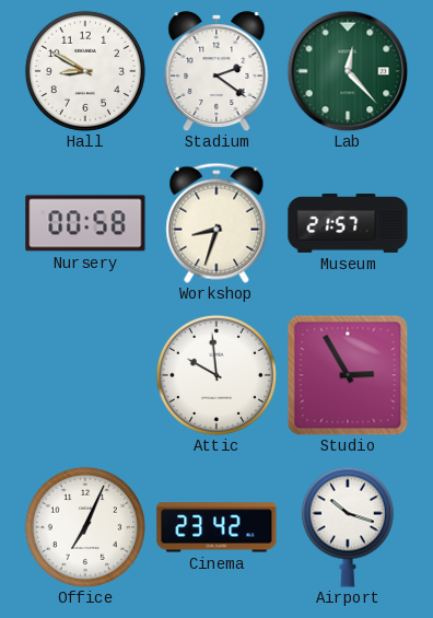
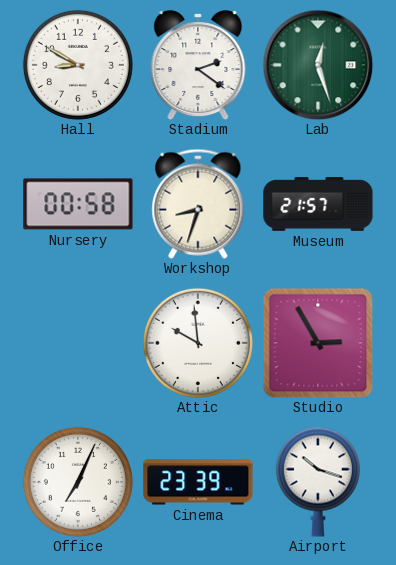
Lab: 12:23 -> 12:27
Cinema: 23:42 -> 23:39
